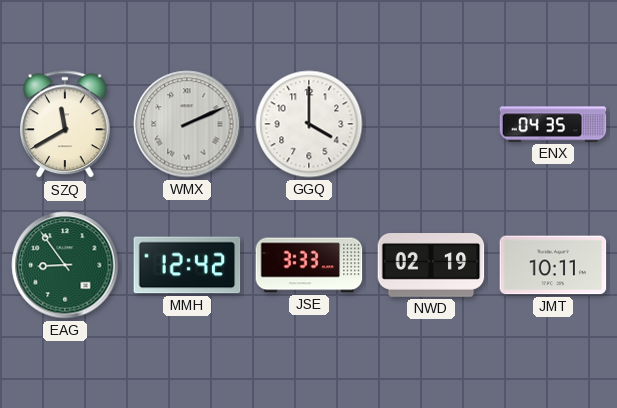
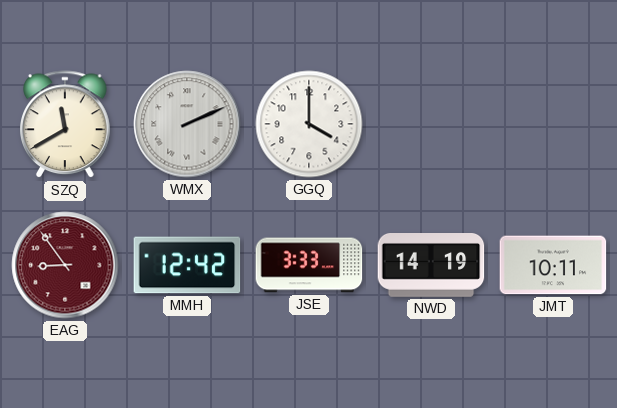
ENX: 04:35 -> none
EAG dial: green -> burgundy
NWD: 02:19 -> 14:19
